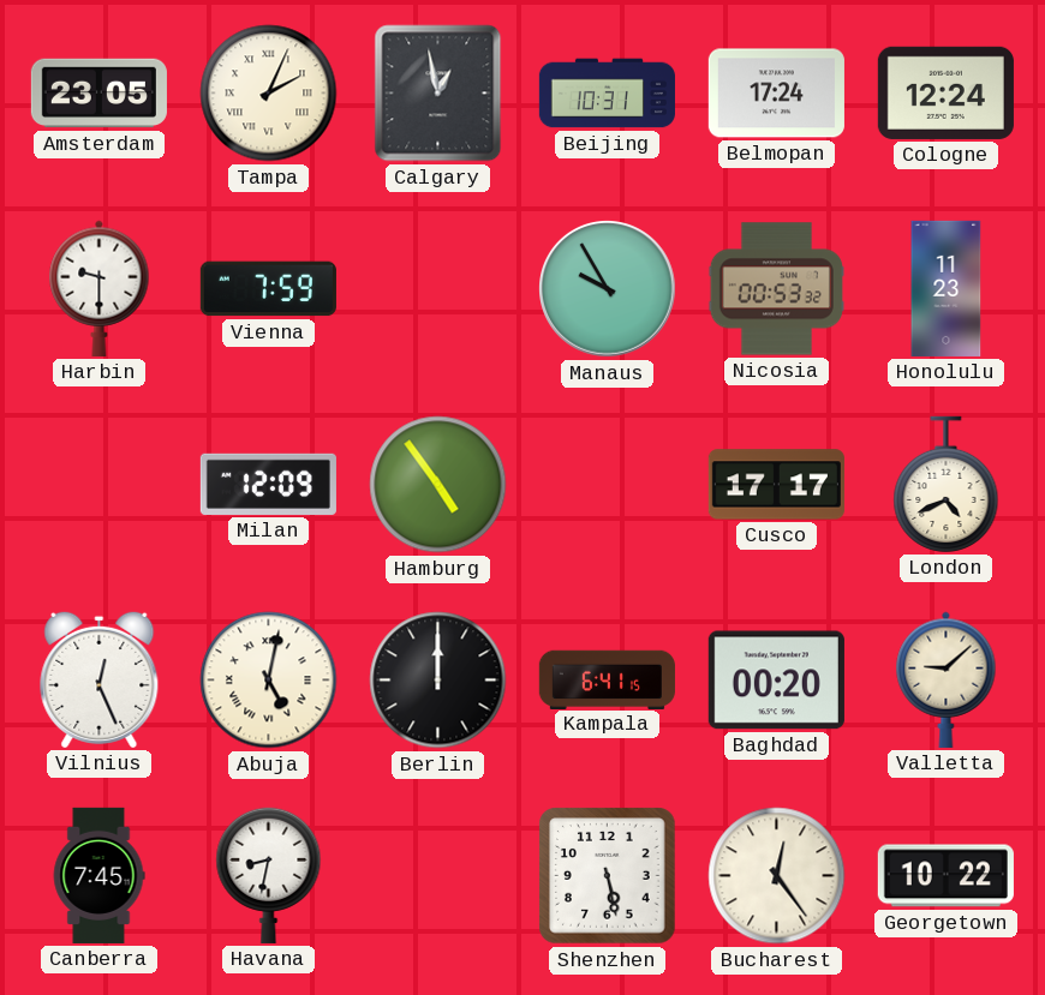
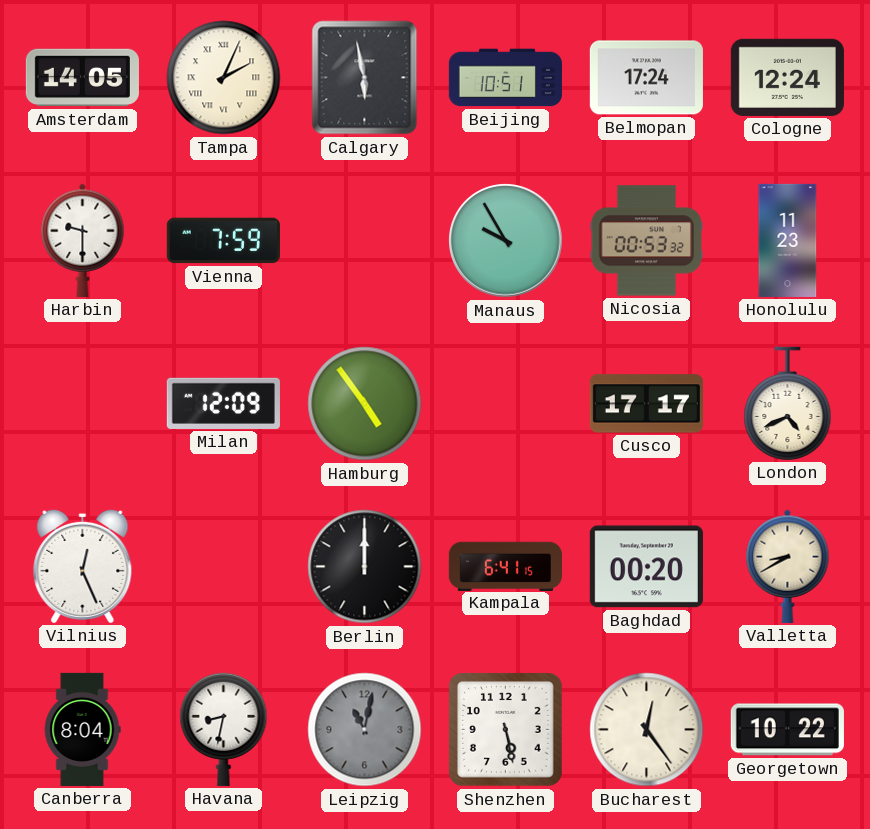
Amsterdam: 23:05 -> 14:05
Calgary: 12:58 -> 5:58
Beijing: 10:31 -> 10:51
Abuja: 5:02 -> none
Valletta: 9:08 -> 8:40
Canberra: 7:45 -> 8:04
Leipzig: none -> 11:02
